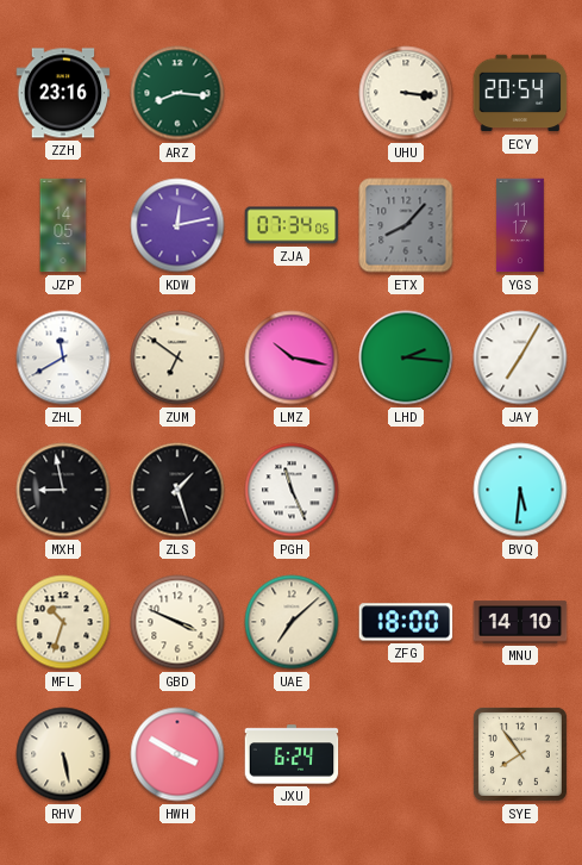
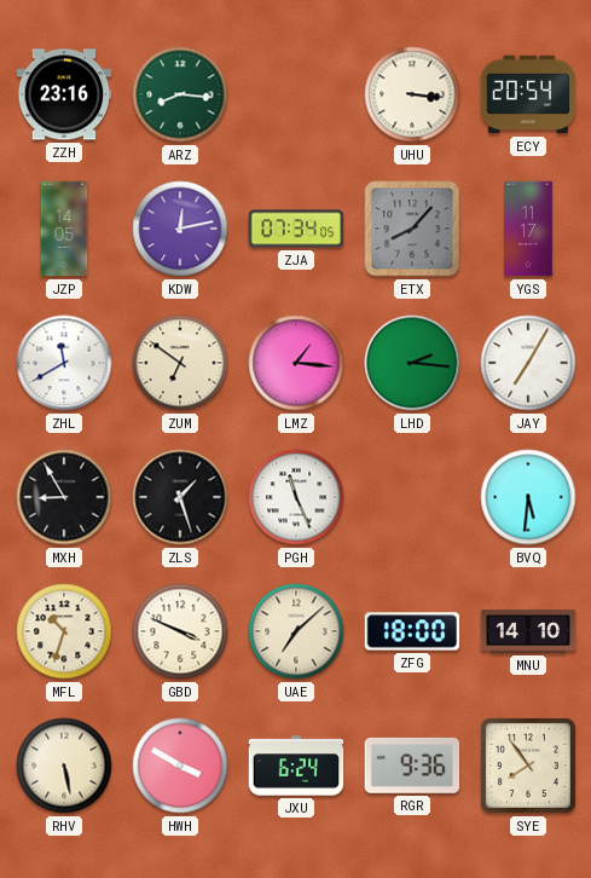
LMZ: 10:17 -> 1:16
MXH: 8:58 -> 8:55
RGR: none -> 9:36
